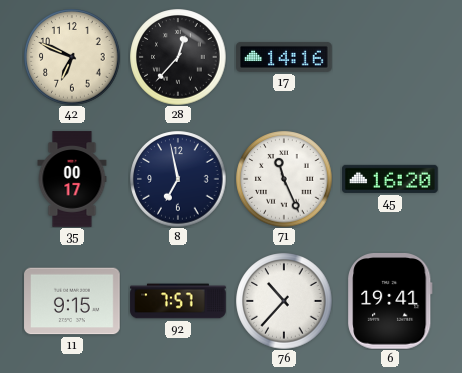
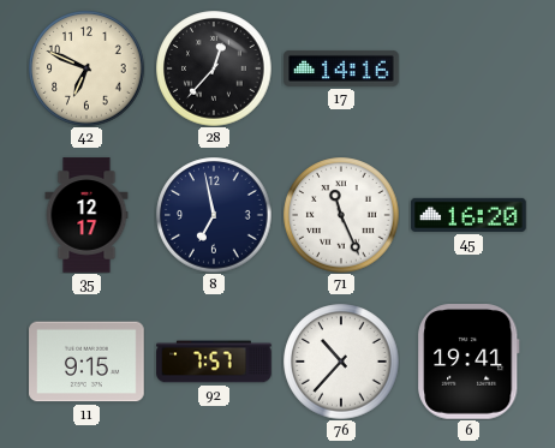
35: 00:17 -> 12:17
